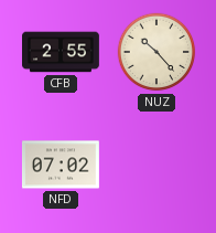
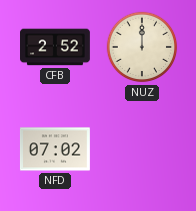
CFB: 2:55 -> 2:52
NUZ: 10:23 -> 12:00
